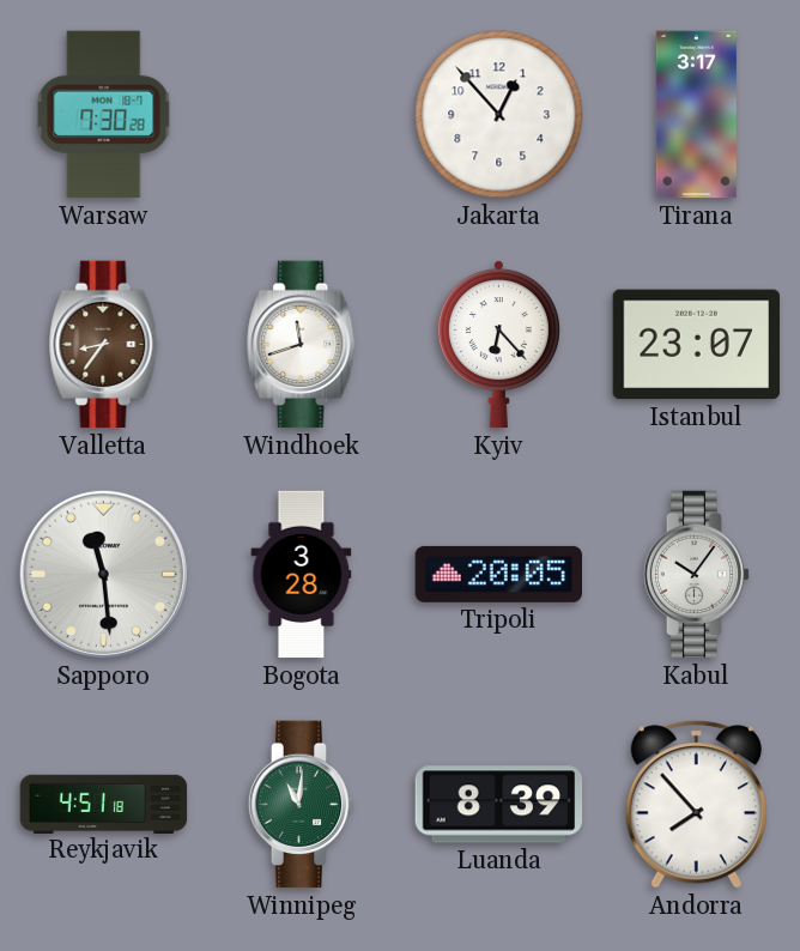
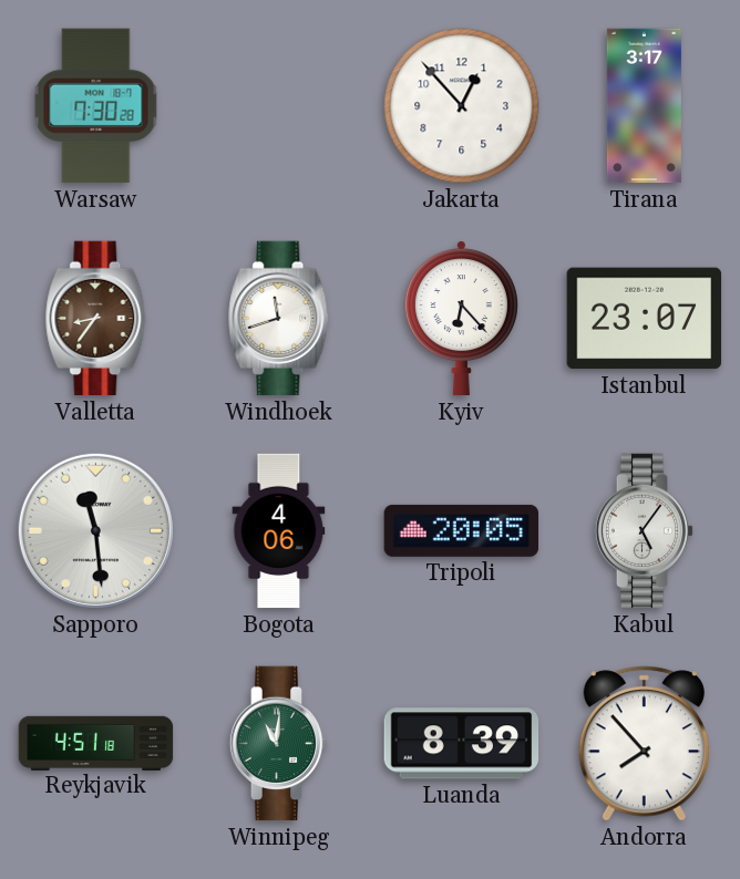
Bogota: 3:28 -> 4:06
Kabul: 10:06 -> 5:06
